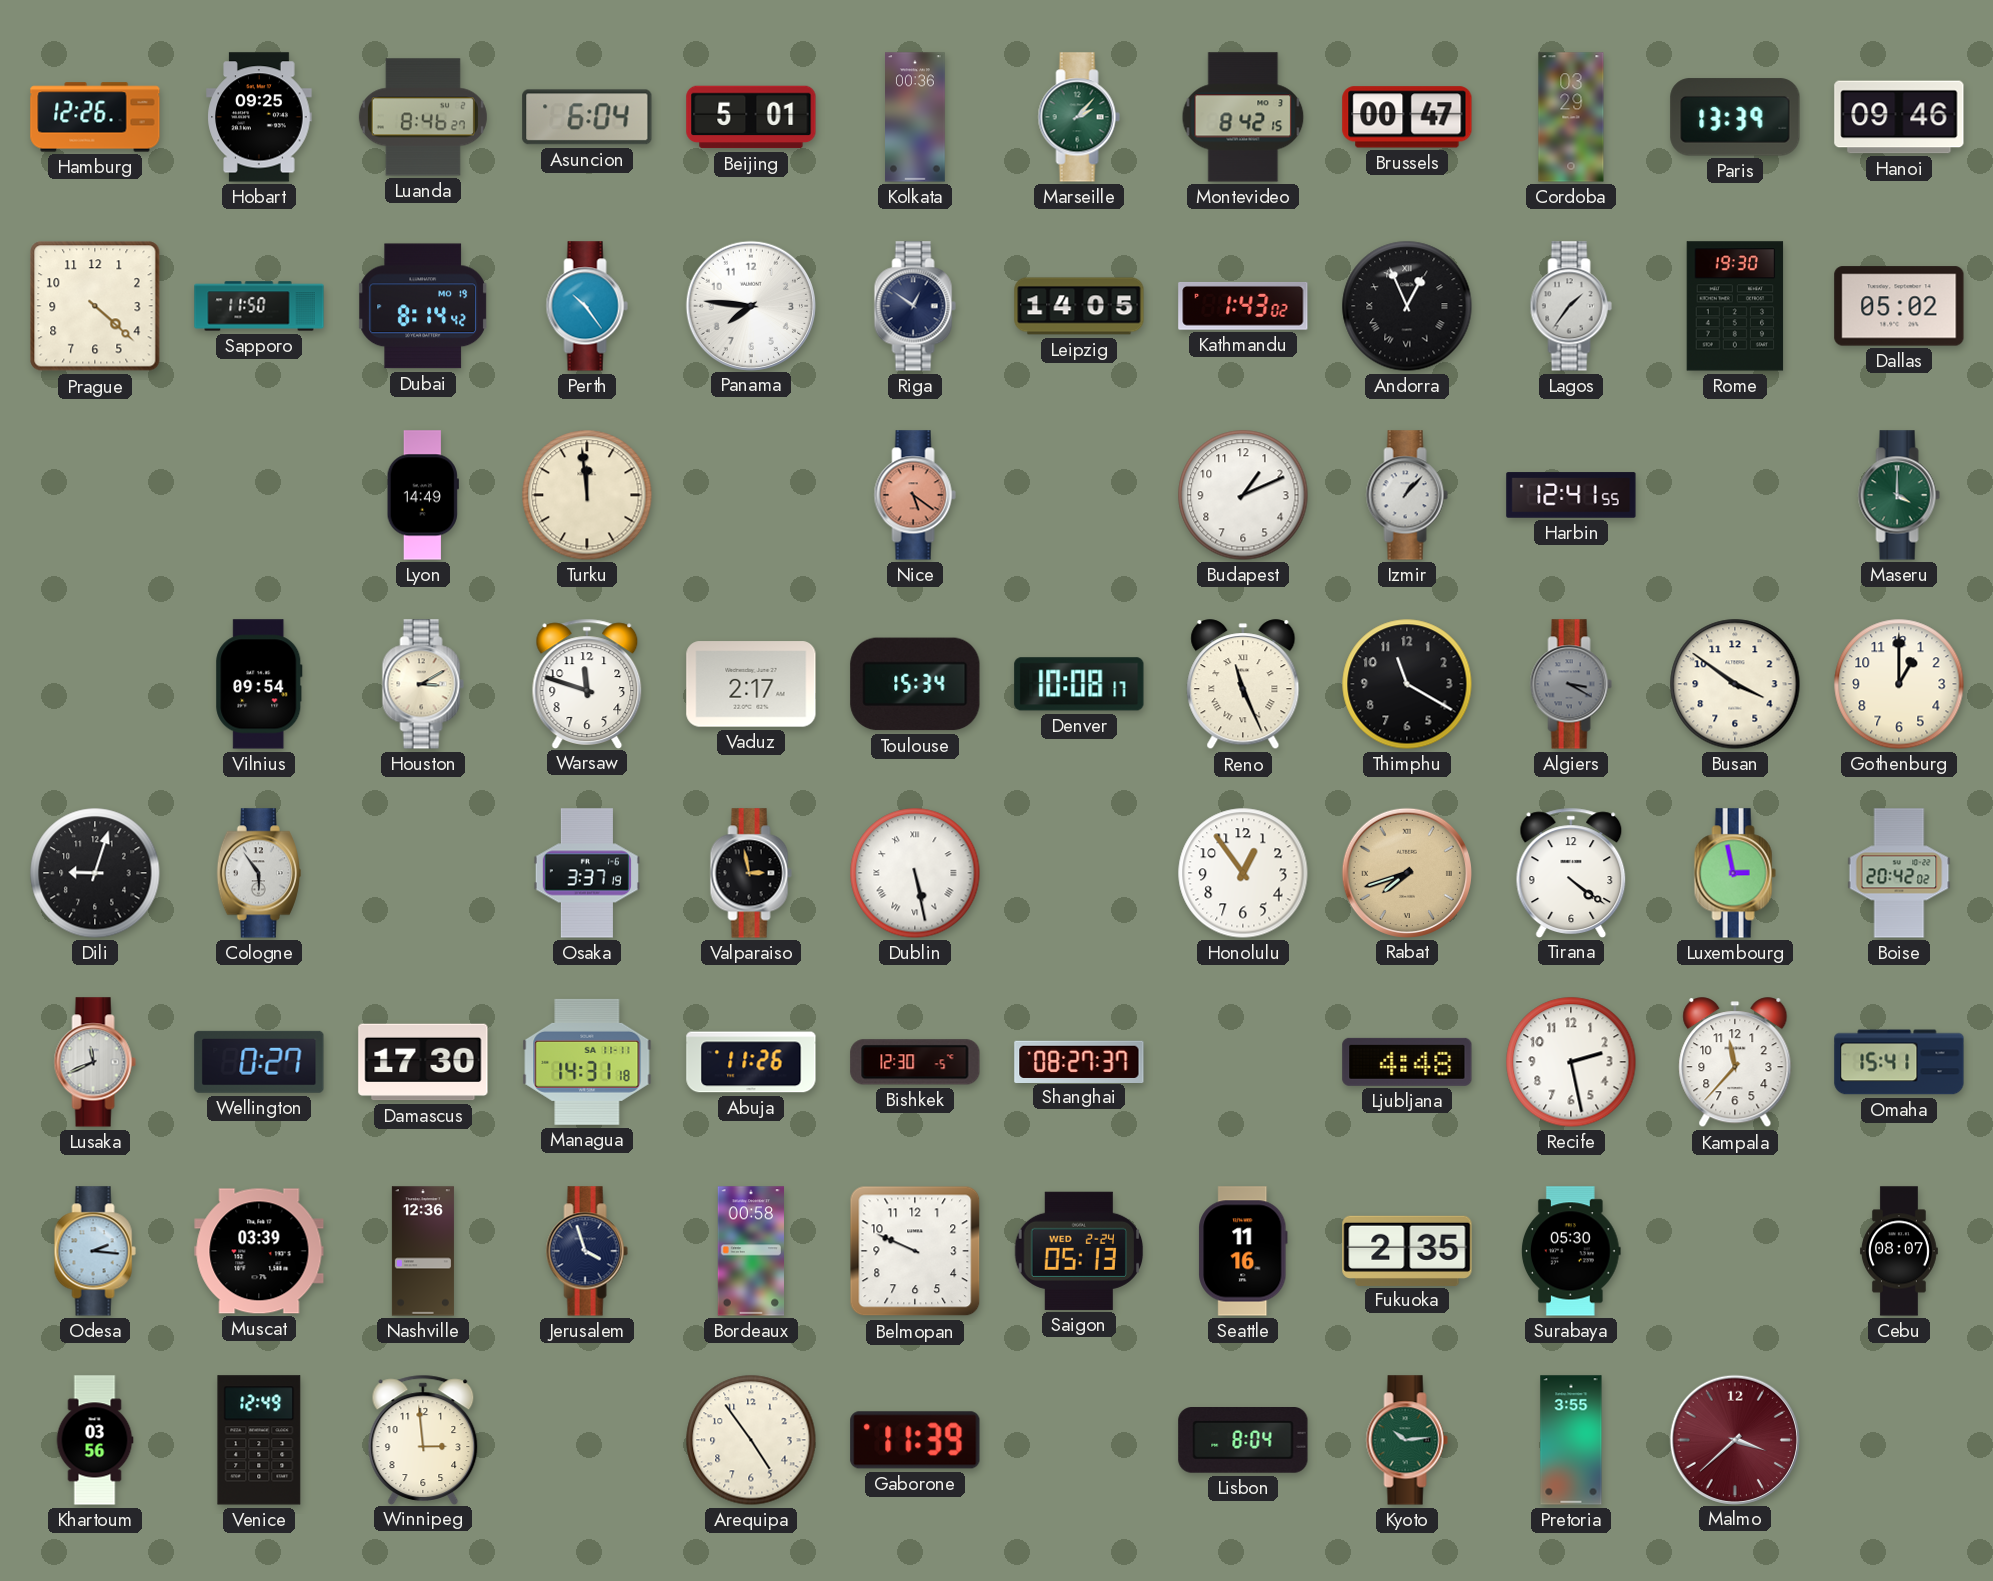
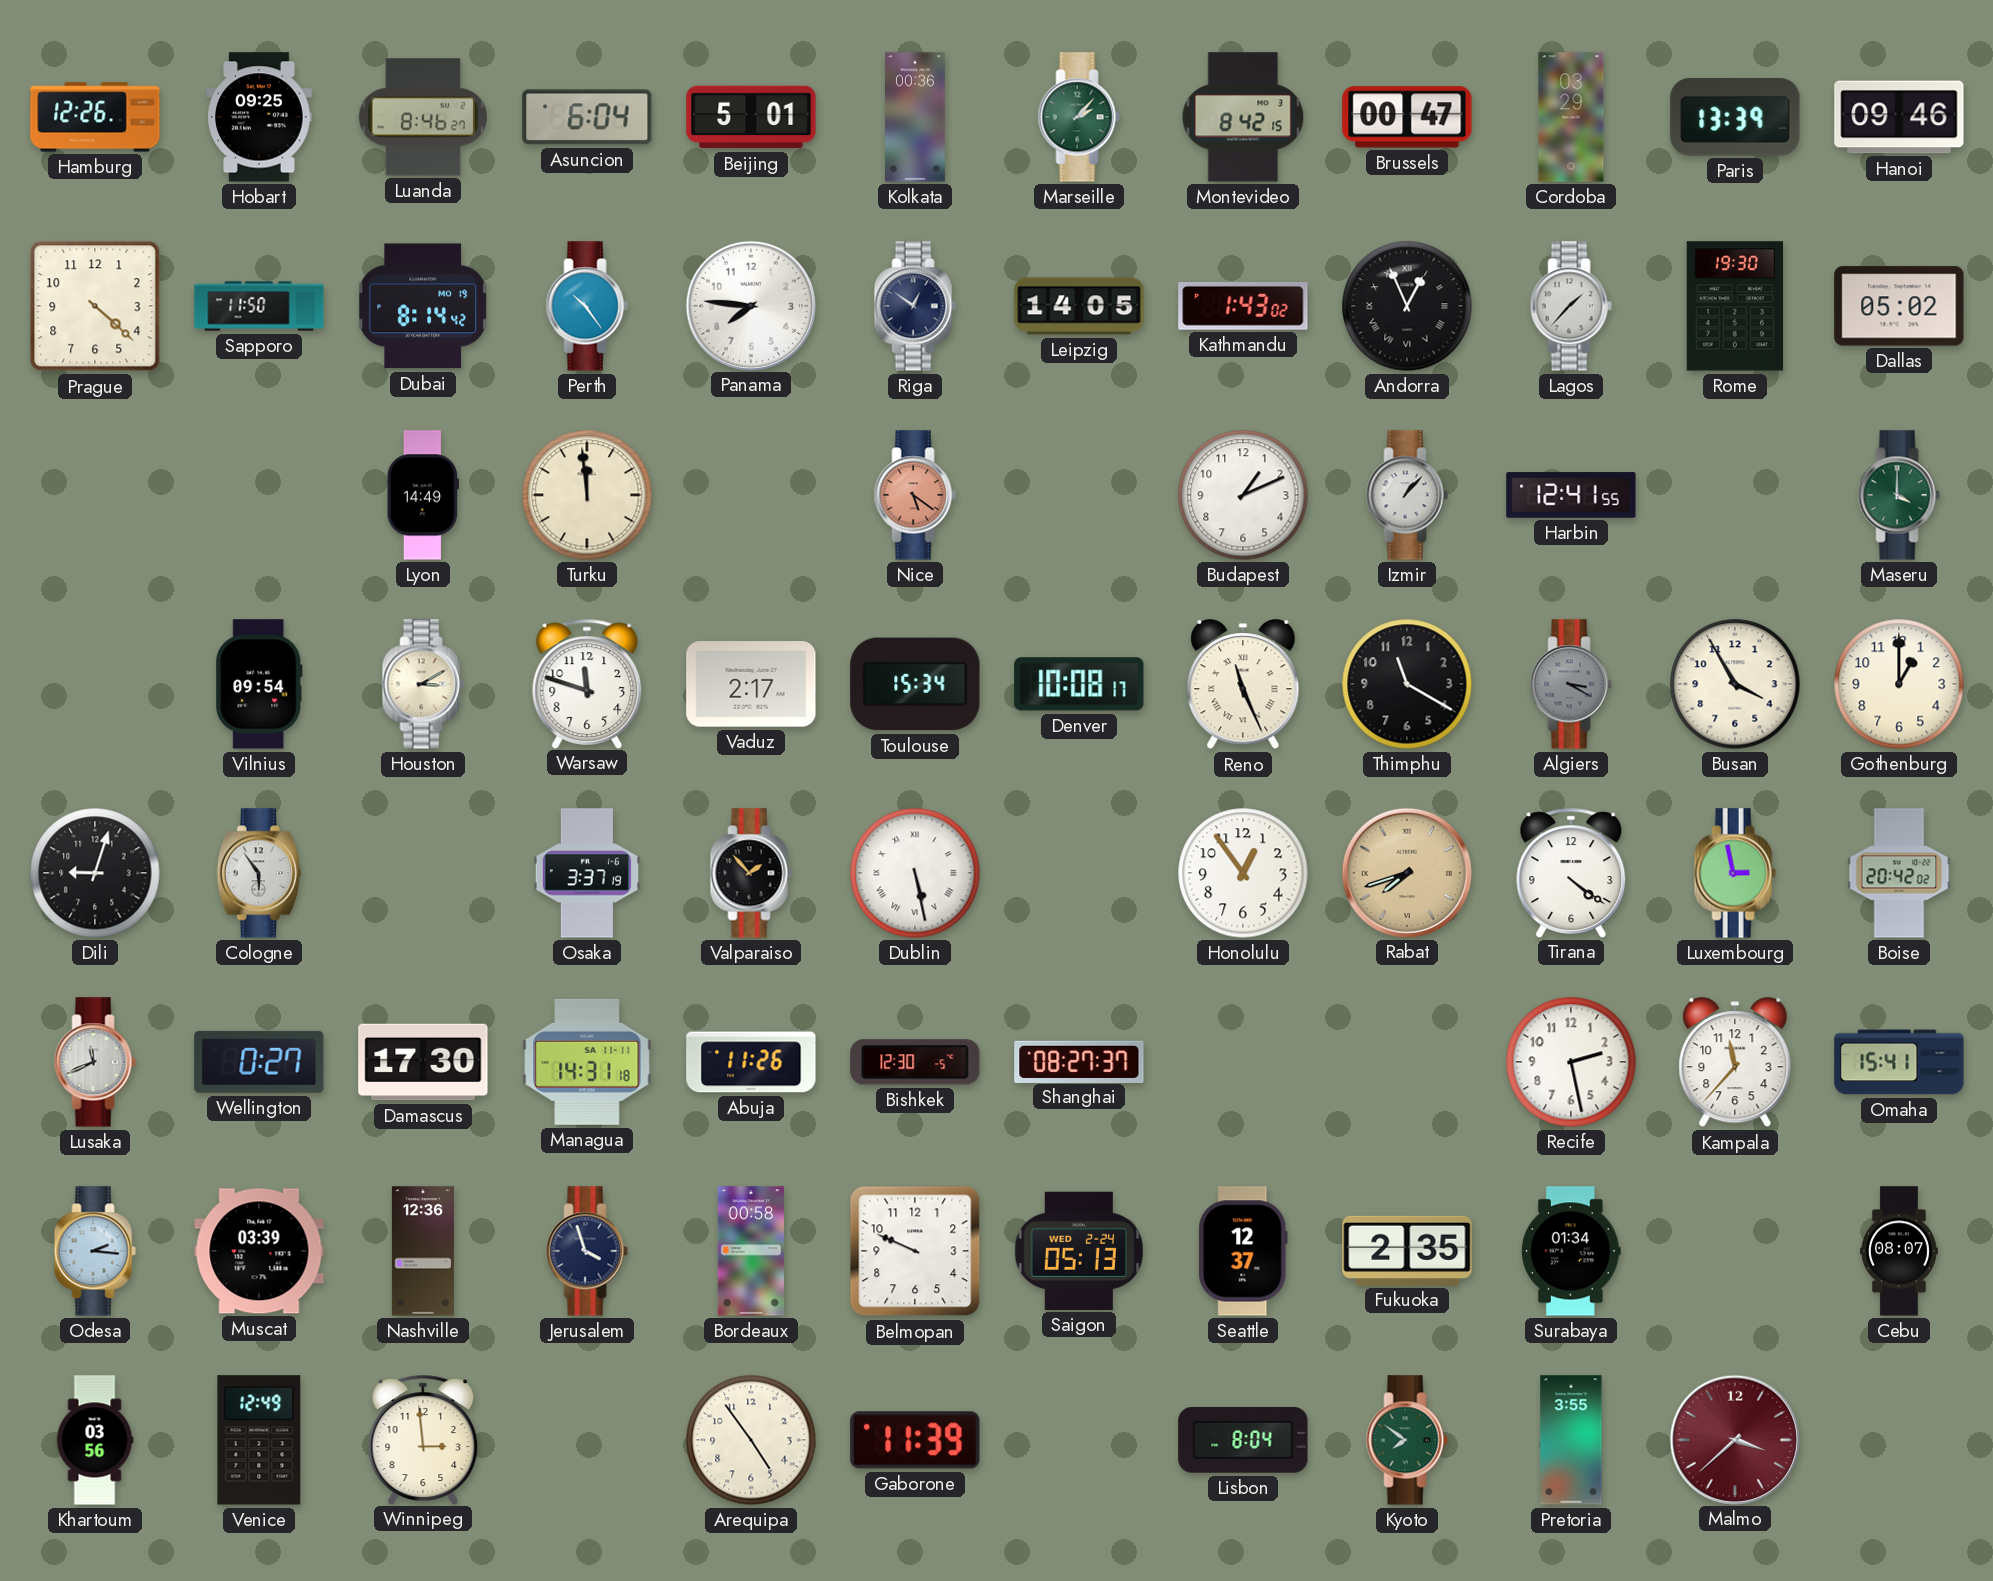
Lagos: 1:36 -> 1:37
Busan: 3:51 -> 3:55
Valparaiso: 2:58 -> 1:53
Ljubljana: 4:48 -> none
Seattle: 11:16 -> 12:37
Surabaya: 05:30 -> 01:34
Kyoto: 10:14 -> 7:51
